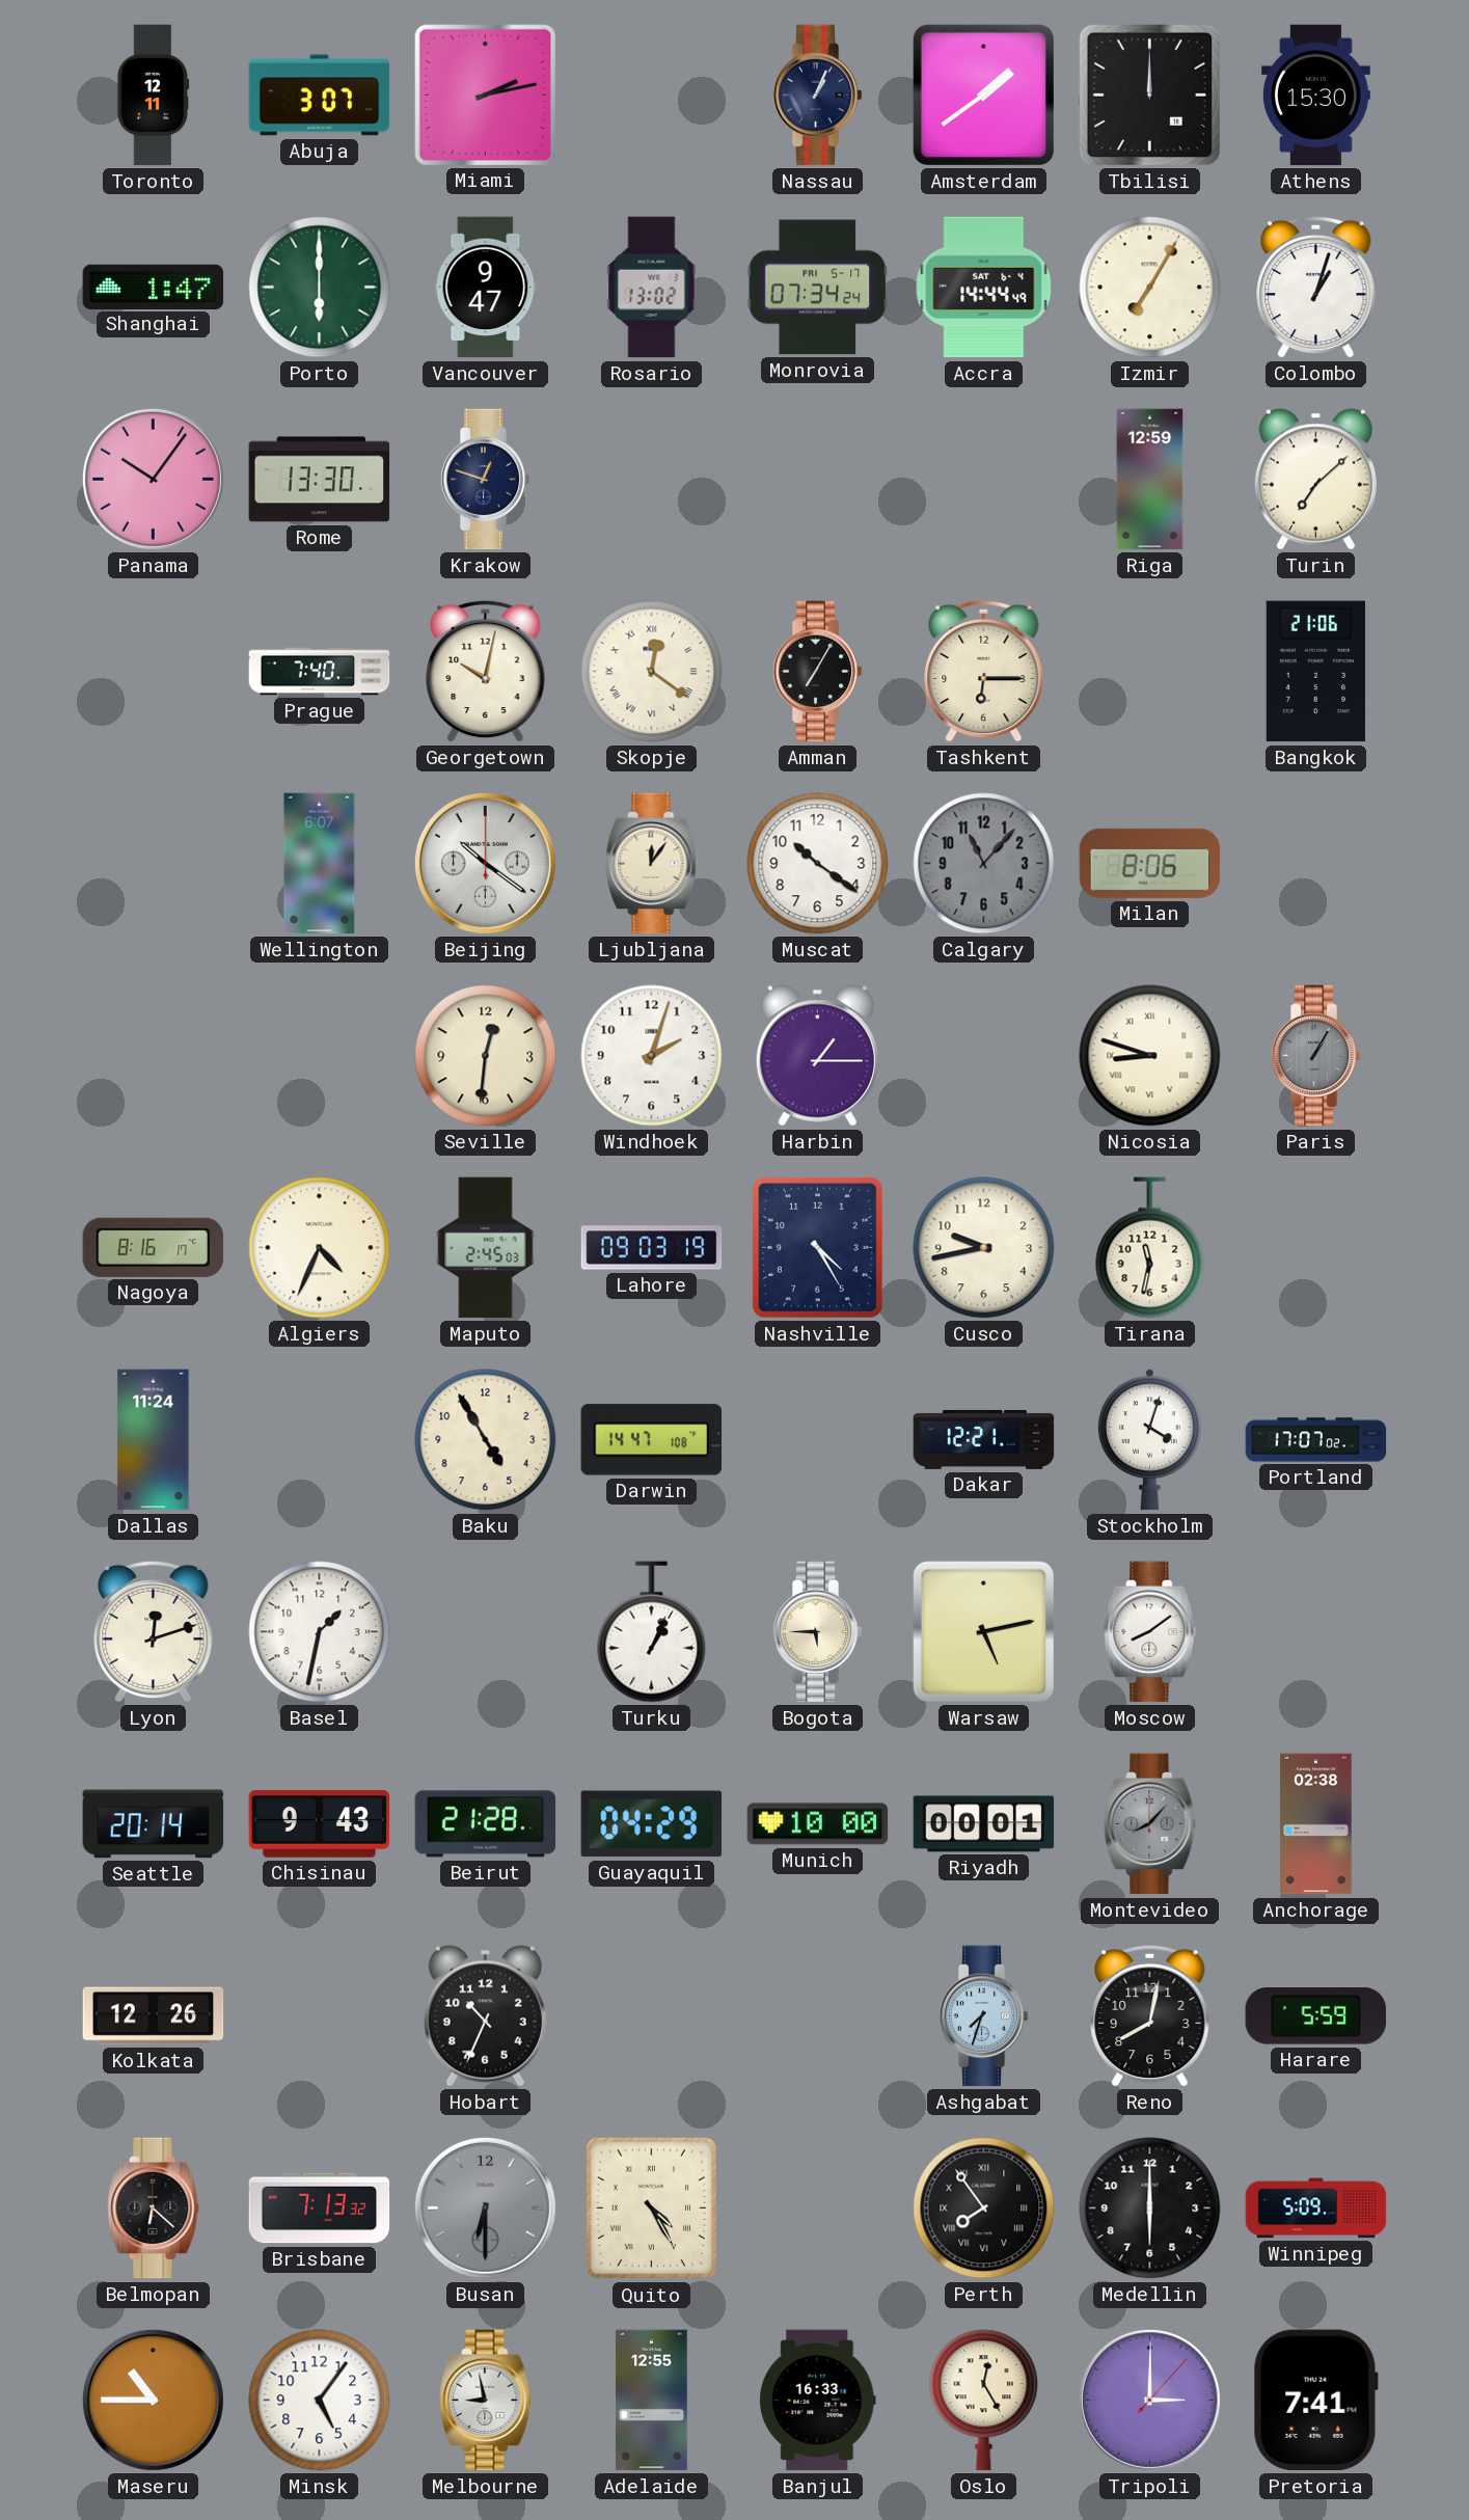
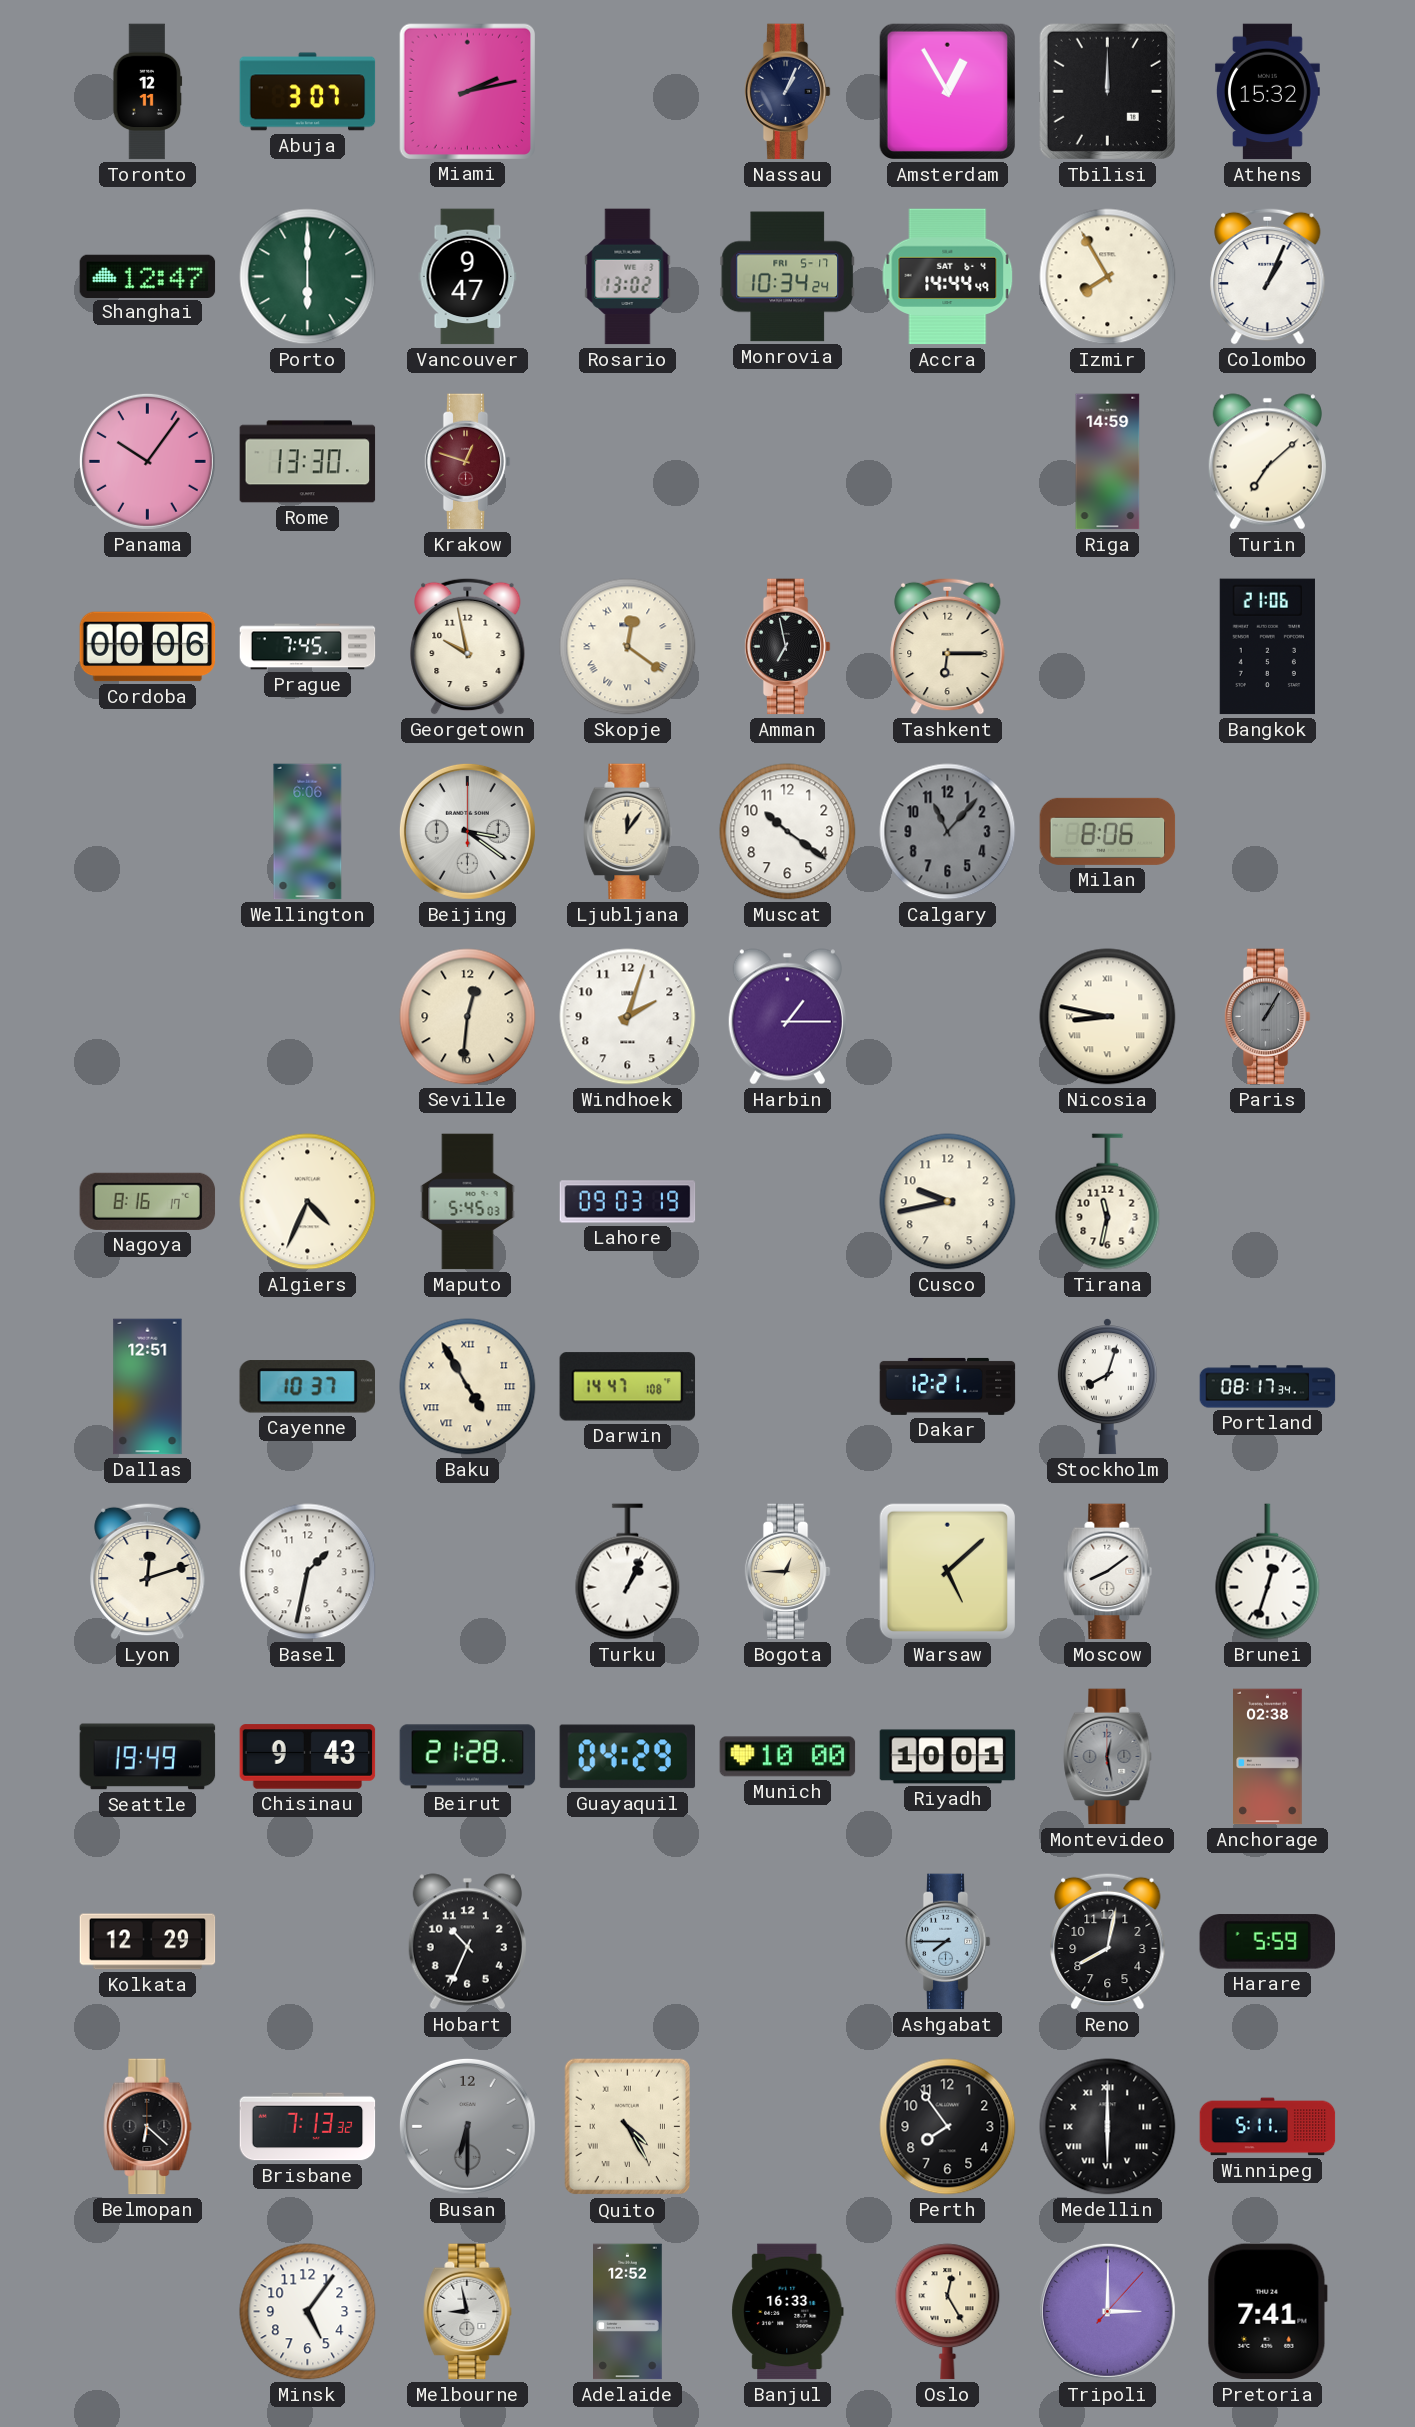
Amsterdam: 1:39 -> 12:55
Athens: 15:30 -> 15:32
Shanghai: 1:47 -> 12:47
Monrovia: 07:34 -> 10:34
Izmir: 7:05 -> 7:55
Colombo: 1:03 -> 1:04
Krakow dial: navy -> burgundy
Riga: 12:59 -> 14:59
Cordoba: none -> 00:06
Prague: 7:40 -> 7:45
Georgetown: 10:02 -> 9:58
Amman: 7:05 -> 6:58
Wellington: 6:07 -> 6:06
Beijing: 10:21 -> 3:21
Nicosia: 8:48 -> 8:47
Maputo: 2:45 -> 5:45
Nashville: 4:25 -> none
Dallas: 11:24 -> 12:51
Cayenne: none -> 10:37
Baku numerals: Arabic -> Roman
Stockholm: 4:03 -> 8:03
Portland: 17:07 -> 08:17
Bogota: 5:45 -> 12:45
Warsaw: 5:13 -> 5:08
Brunei: none -> 12:33
Seattle: 20:14 -> 19:49
Riyadh: 00:01 -> 10:01
Montevideo: 8:07 -> 12:28
Kolkata: 12:26 -> 12:29
Ashgabat: 7:33 -> 7:45
Perth numerals: Roman -> Arabic
Medellin numerals: Arabic -> Roman
Winnipeg: 5:09 -> 5:11
Maseru: 10:45 -> none
Adelaide: 12:55 -> 12:52
